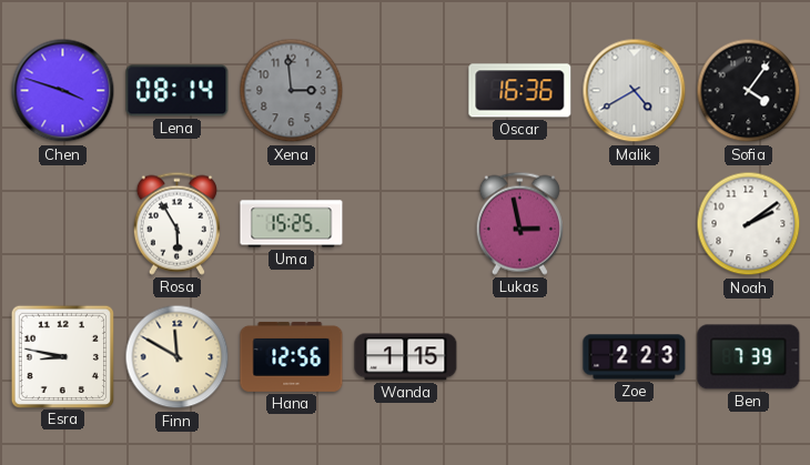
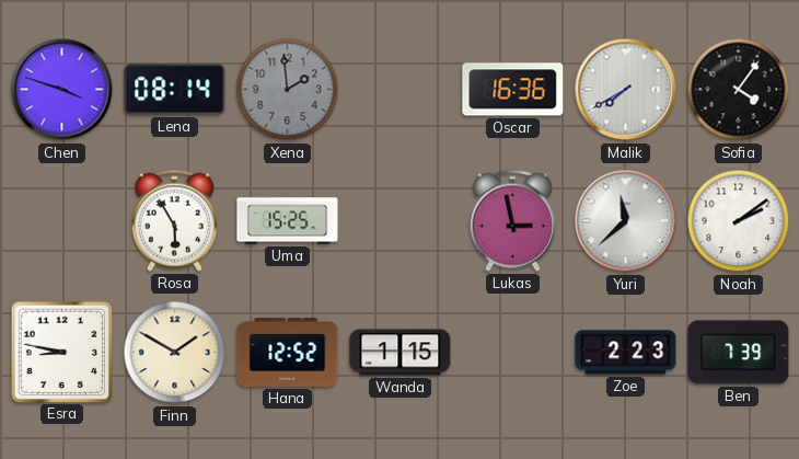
Xena: 2:59 -> 1:59
Malik: 4:40 -> 7:40
Yuri: none -> 11:38
Finn: 11:50 -> 1:50
Hana: 12:56 -> 12:52
